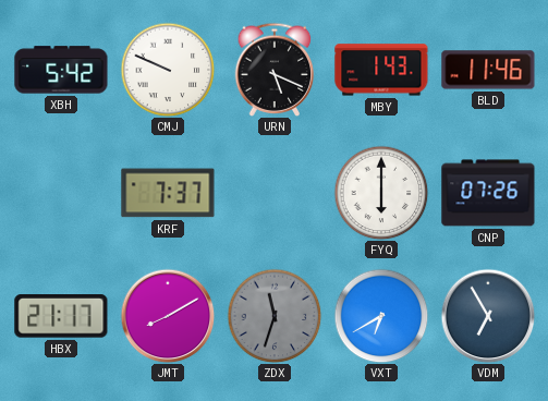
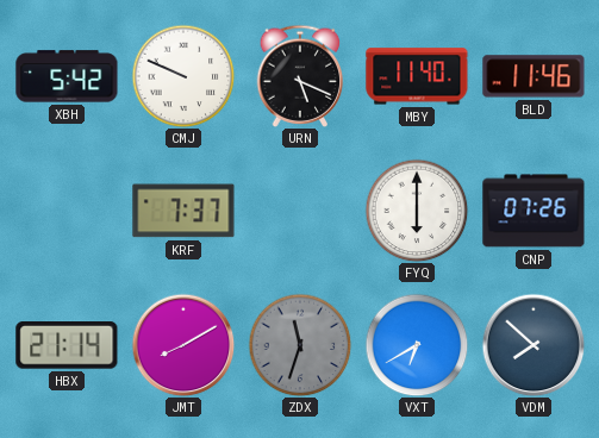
MBY: 1:43 -> 11:40
HBX: 21:17 -> 21:14
VDM: 6:55 -> 7:52
